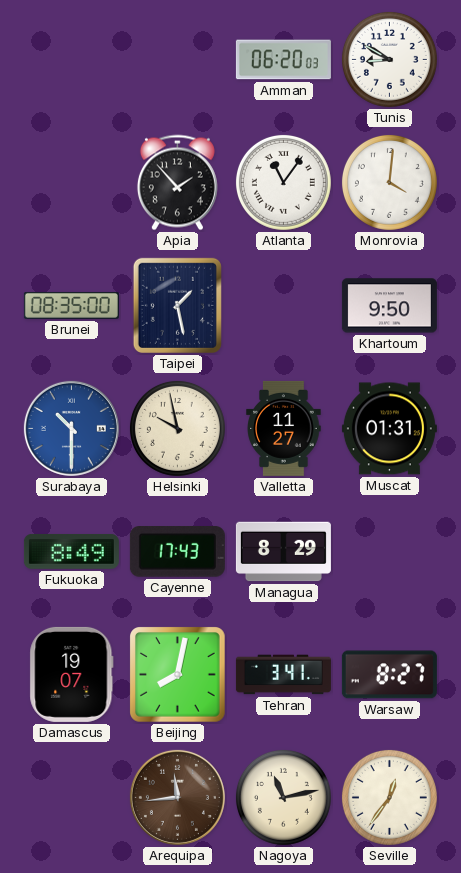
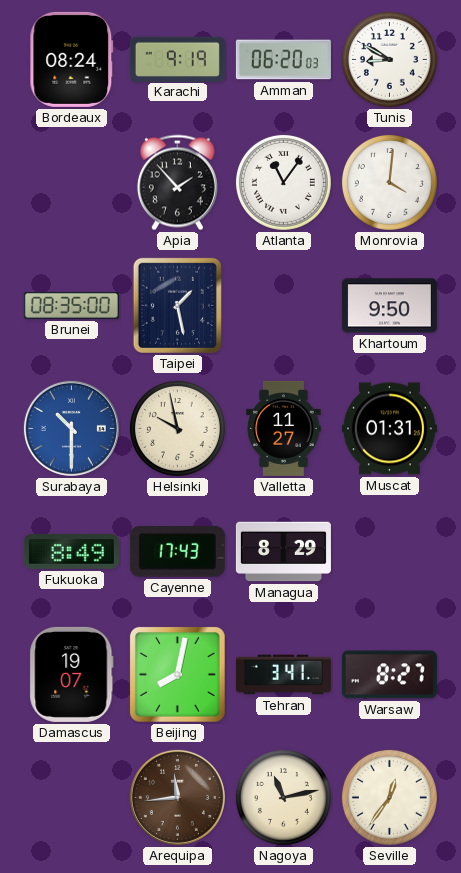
Bordeaux: none -> 08:24
Karachi: none -> 9:19
